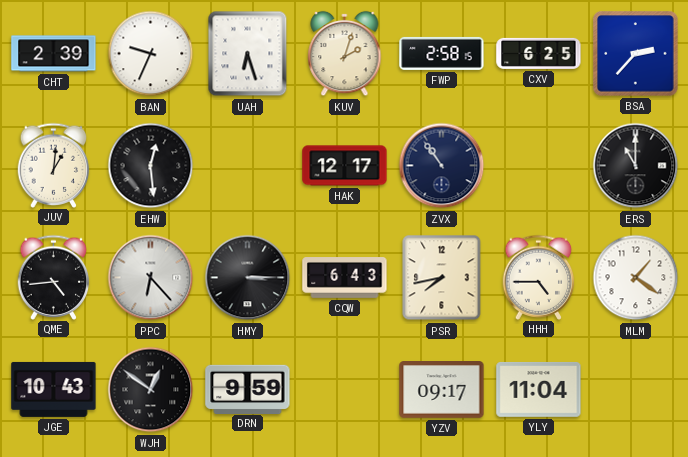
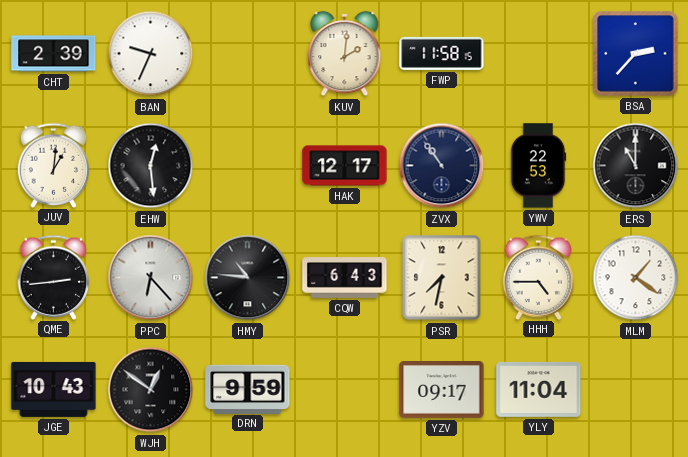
UAH: 6:27 -> none
KUV: 2:03 -> 2:01
FWP: 2:58 -> 11:58
CXV: 6:25 -> none
YWV: none -> 22:53
QME: 4:44 -> 2:44
HMY: 3:15 -> 10:46
PSR: 7:43 -> 7:32
